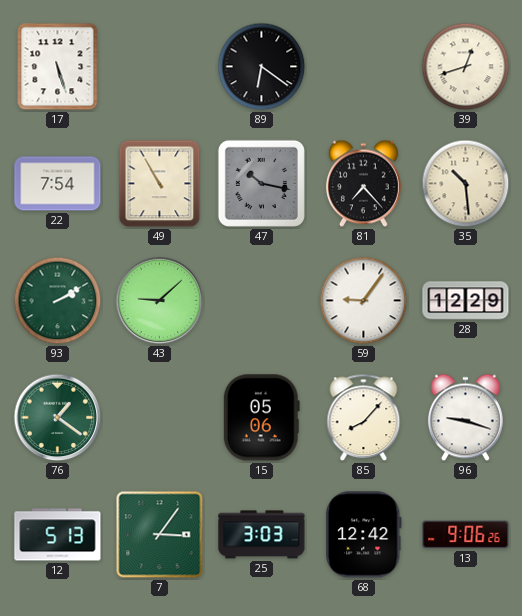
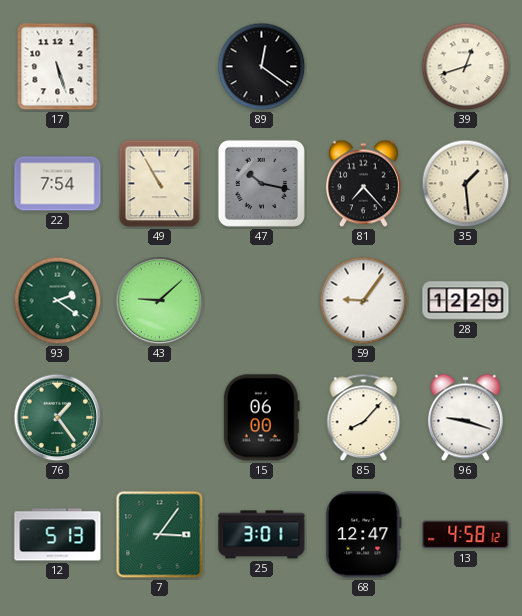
89: 6:21 -> 12:21
35: 10:29 -> 1:29
93: 2:10 -> 2:21
76: 1:21 -> 1:24
15: 05:06 -> 06:00
25: 3:03 -> 3:01
68: 12:42 -> 12:47
13: 9:06 -> 4:58
